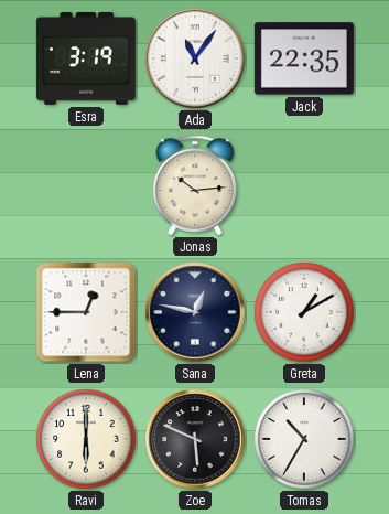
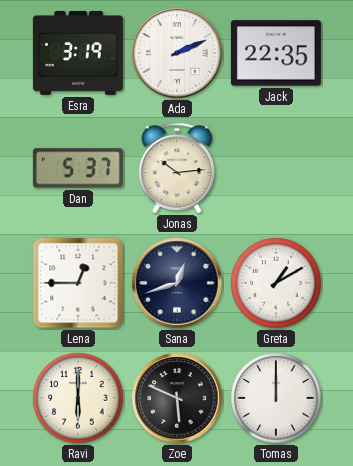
Ada: 11:06 -> 2:11
Dan: none -> 5:37
Sana: 12:47 -> 12:42
Tomas: 10:35 -> 12:00
